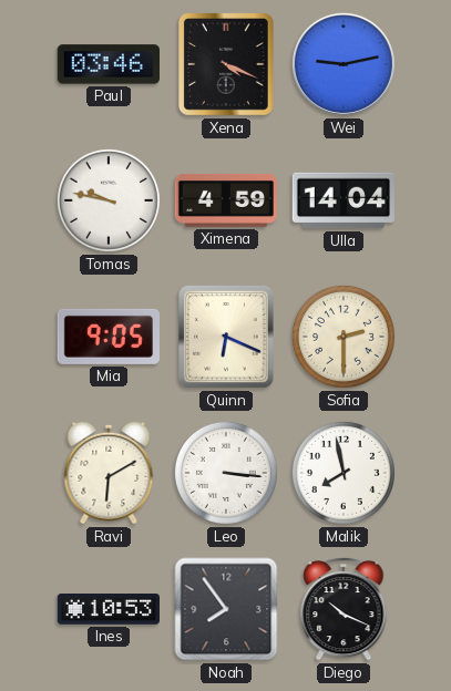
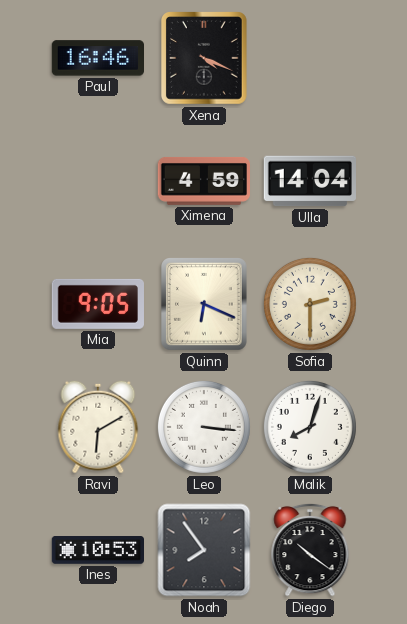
Paul: 03:46 -> 16:46
Wei: 9:13 -> none
Tomas: 9:47 -> none
Malik: 7:58 -> 8:03
Diego: 10:19 -> 10:21
